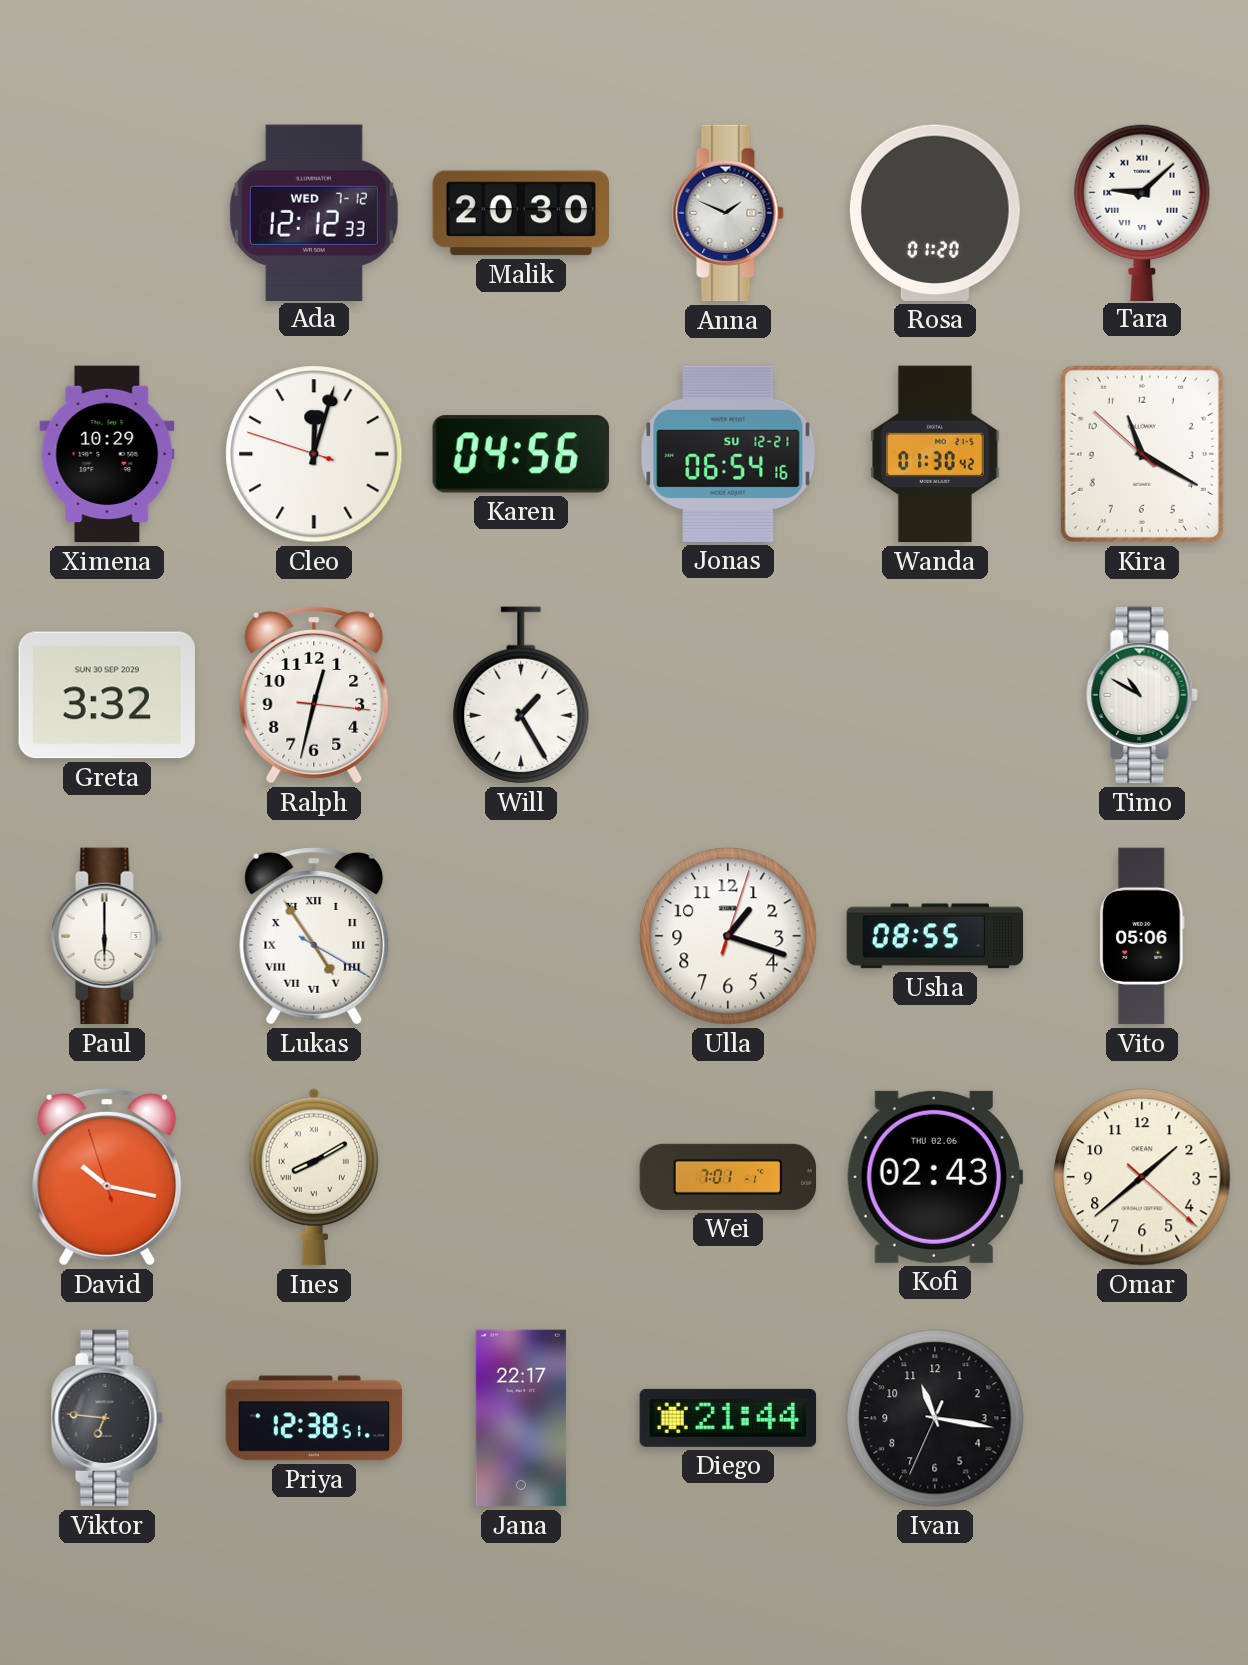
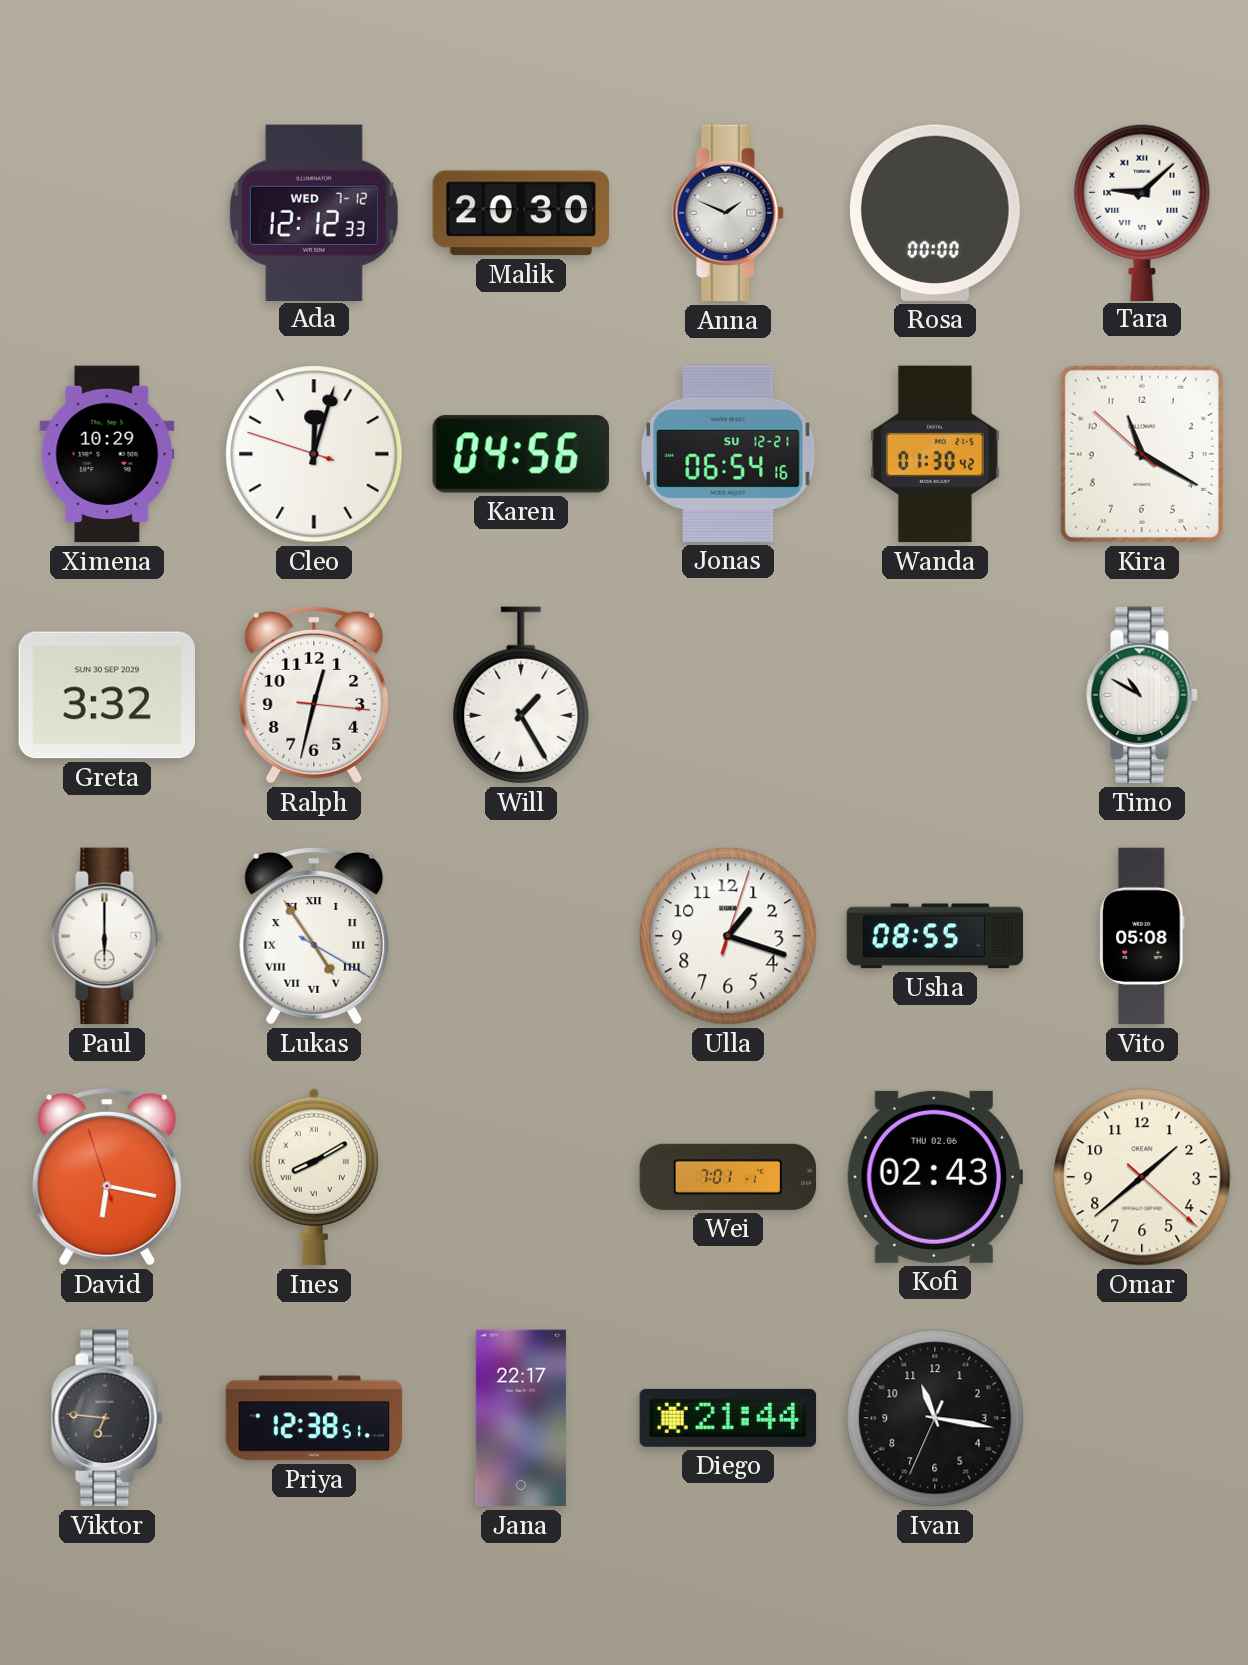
Rosa: 01:20 -> 00:00
Vito: 05:06 -> 05:08
David: 10:16 -> 6:16
